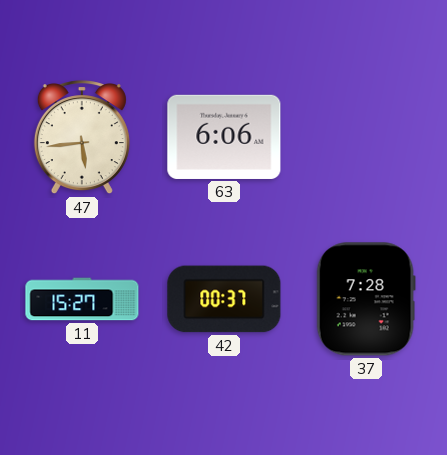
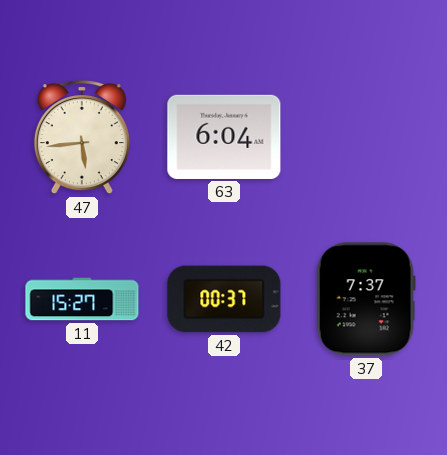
63: 6:06 -> 6:04
37: 7:28 -> 7:37
